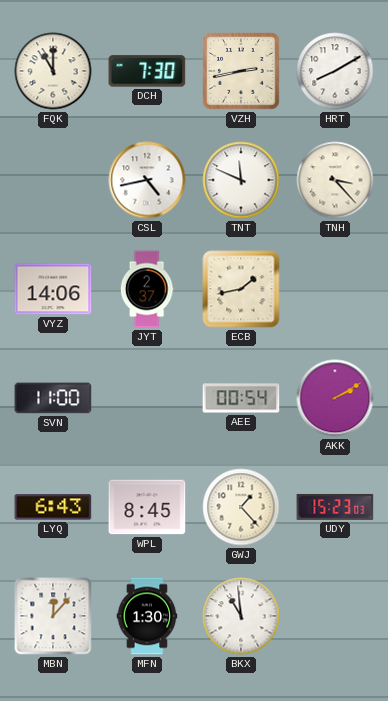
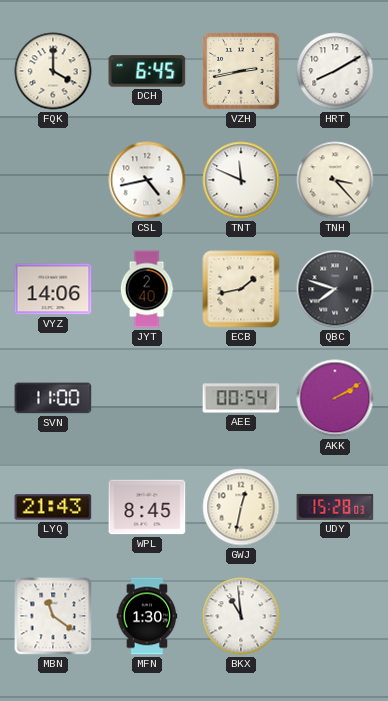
FQK: 11:00 -> 4:00
DCH: 7:30 -> 6:45
JYT: 2:37 -> 2:40
QBC: none -> 7:48
LYQ: 6:43 -> 21:43
GWJ: 1:23 -> 12:32
UDY: 15:23 -> 15:28
MBN: 12:07 -> 11:21
